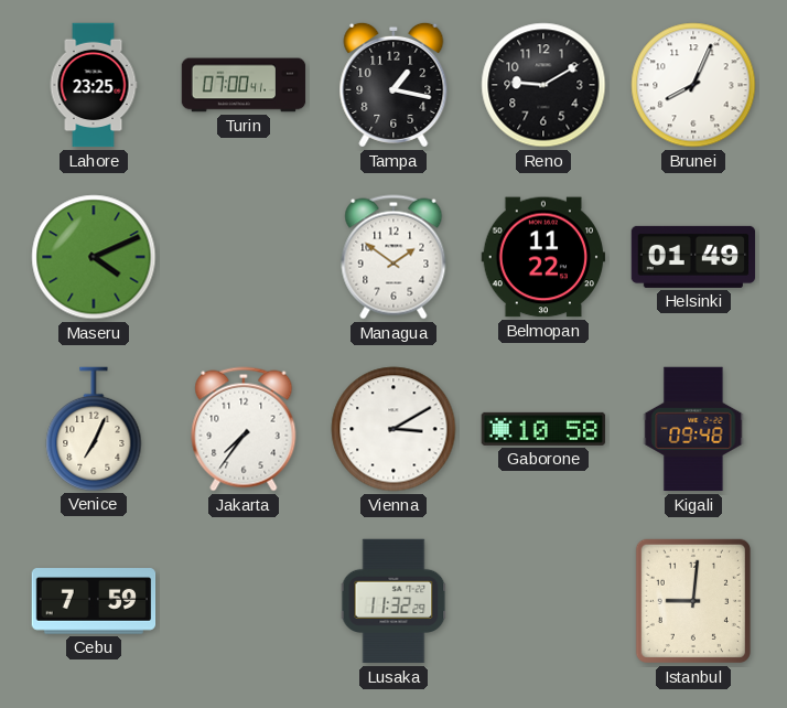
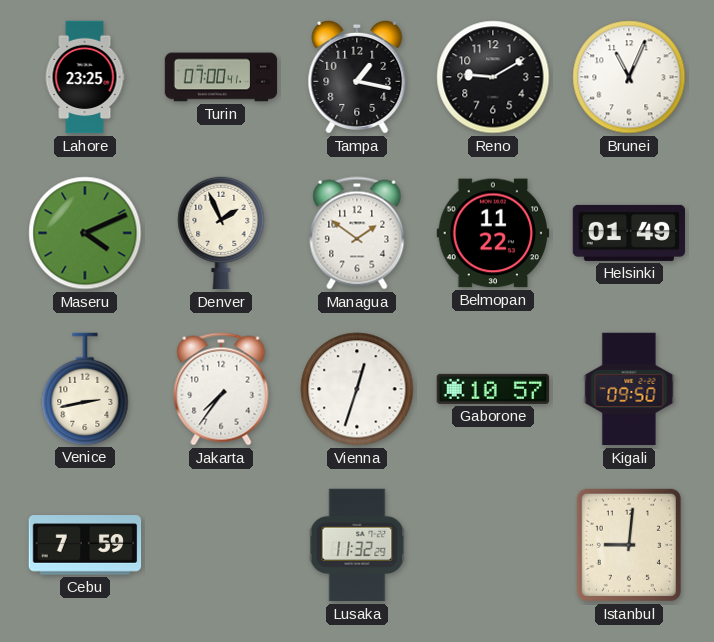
Brunei: 8:04 -> 11:04
Denver: none -> 1:56
Venice: 7:04 -> 2:43
Vienna: 3:10 -> 12:33
Gaborone: 10:58 -> 10:57
Kigali: 09:48 -> 09:50
